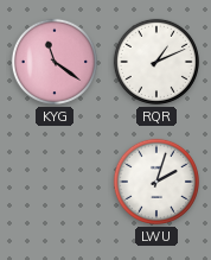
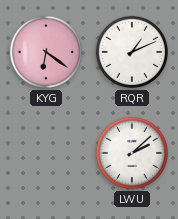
KYG: 11:21 -> 6:21
LWU: 2:03 -> 2:08
